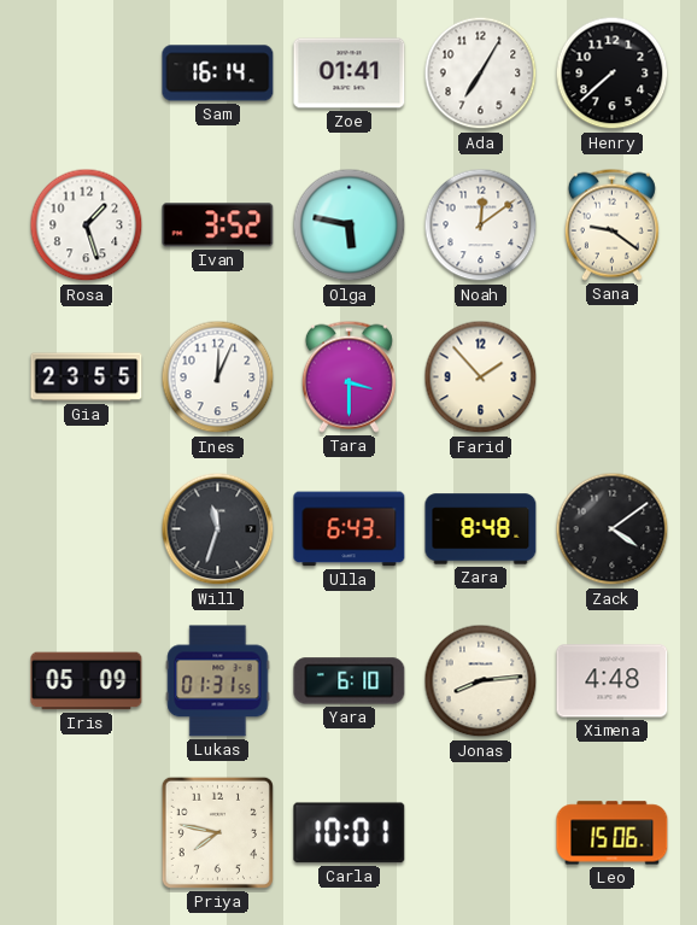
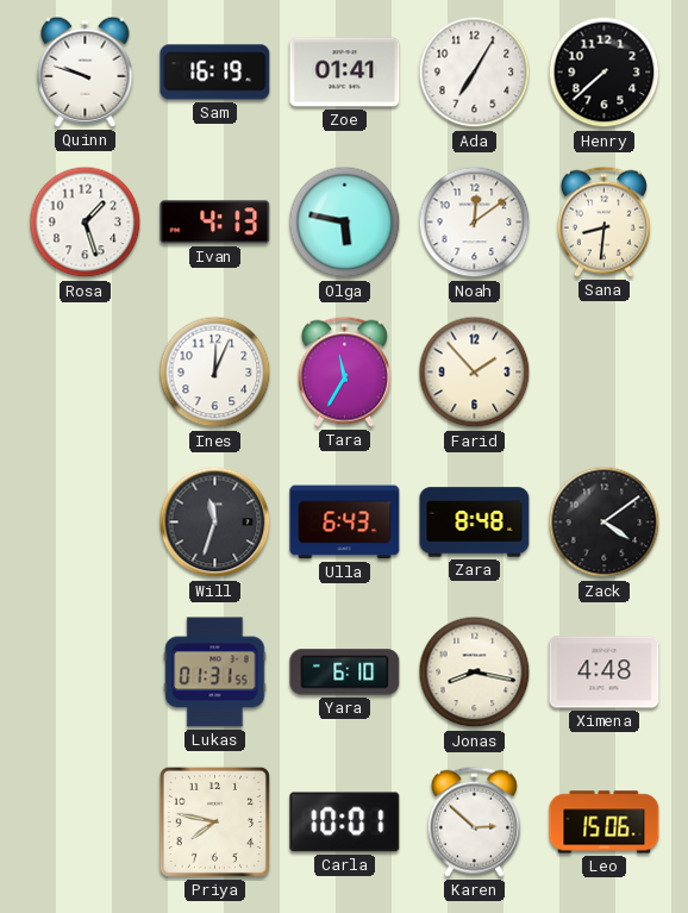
Quinn: none -> 9:48
Sam: 16:14 -> 16:19
Ivan: 3:52 -> 4:13
Sana: 9:21 -> 8:31
Gia: 23:55 -> none
Tara: 3:30 -> 11:35
Iris: 05:09 -> none
Jonas: 8:14 -> 8:17
Karen: none -> 2:52
